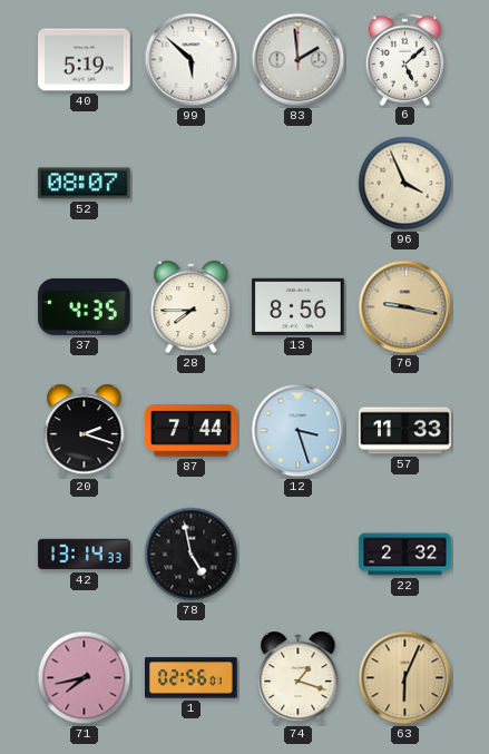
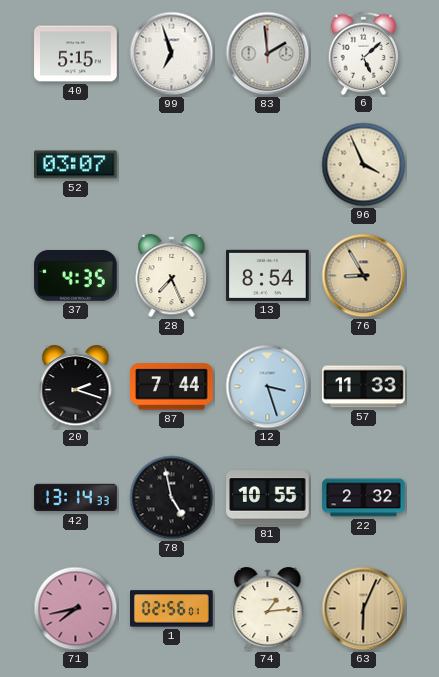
40: 5:19 -> 5:15
99: 5:52 -> 6:57
52: 08:07 -> 03:07
28: 7:45 -> 7:26
13: 8:56 -> 8:54
76: 9:17 -> 8:55
81: none -> 10:55
74: 1:18 -> 1:14
